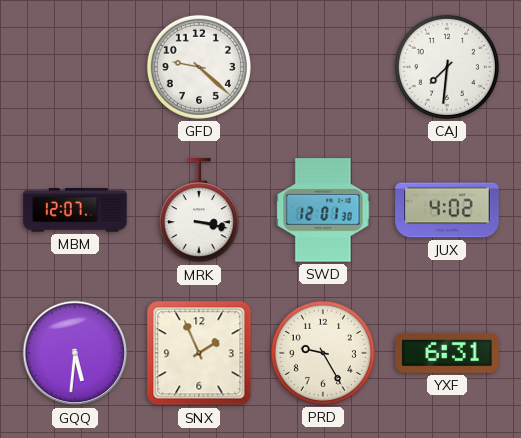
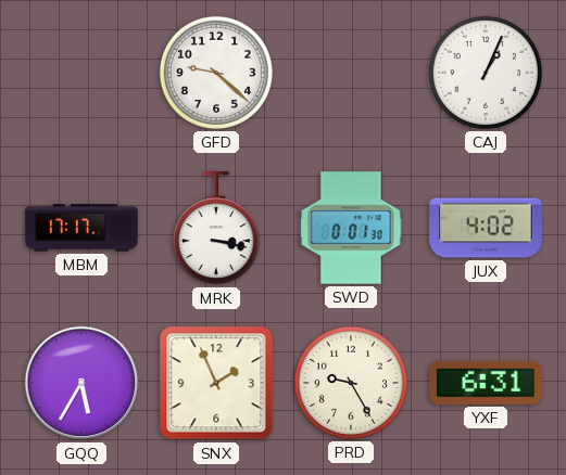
CAJ: 7:31 -> 1:04
MBM: 12:07 -> 17:17
SWD: 12:01 -> 0:01
GQQ: 5:31 -> 5:35
